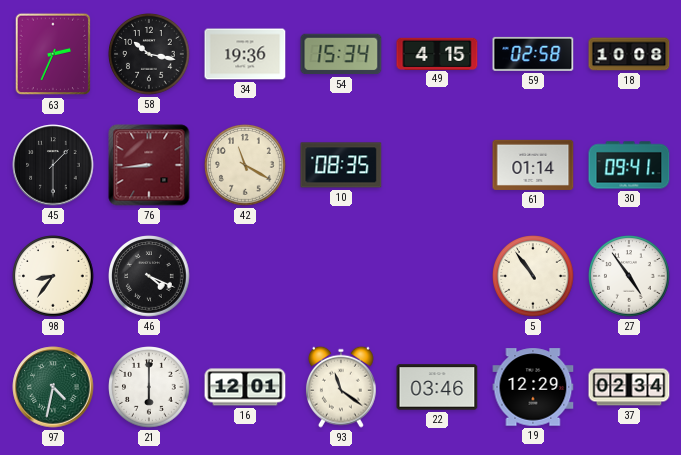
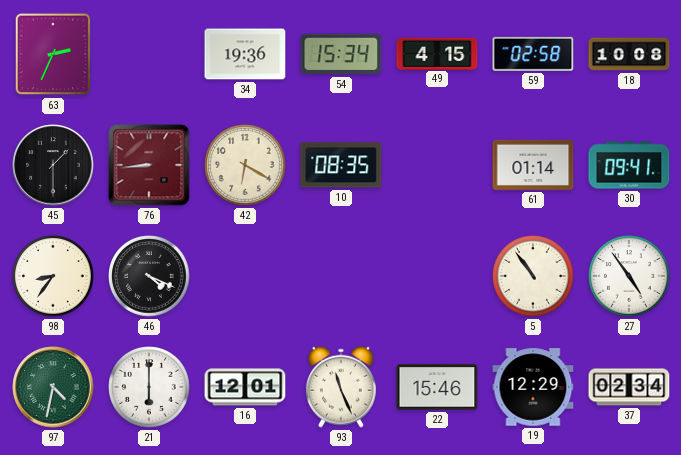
58: 10:17 -> none
42: 11:20 -> 6:20
93: 11:21 -> 11:26
22: 03:46 -> 15:46
